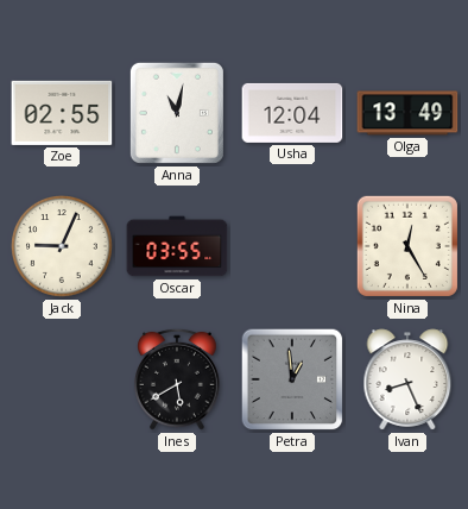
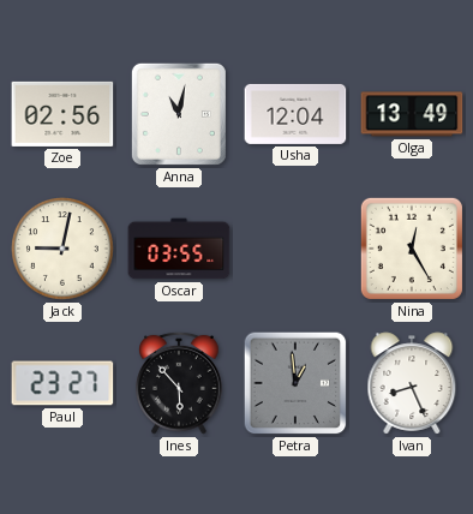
Zoe: 02:55 -> 02:56
Jack: 9:04 -> 9:02
Paul: none -> 23:27
Ines: 5:40 -> 5:53
